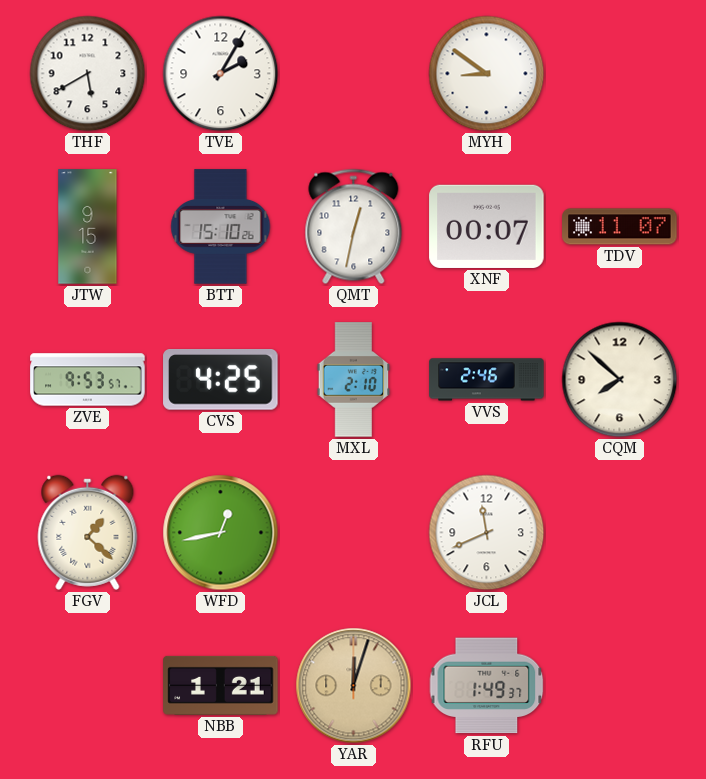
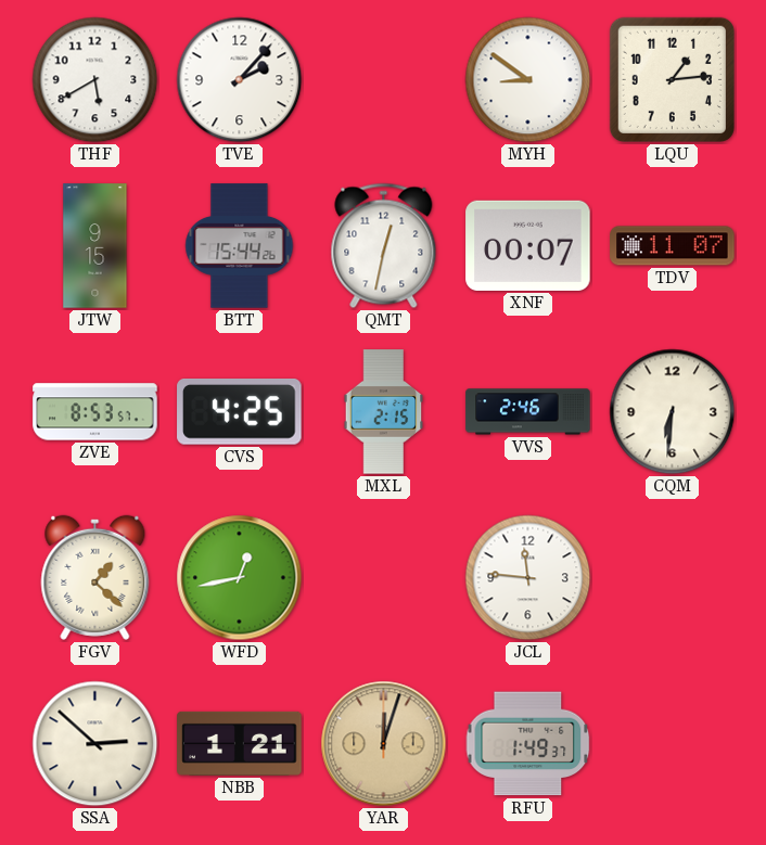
TVE: 2:05 -> 2:07
LQU: none -> 1:14
BTT: 15:10 -> 15:44
ZVE: 9:53 -> 8:53
MXL: 2:10 -> 2:15
CQM: 7:52 -> 6:31
JCL: 11:41 -> 11:46
SSA: none -> 2:52
